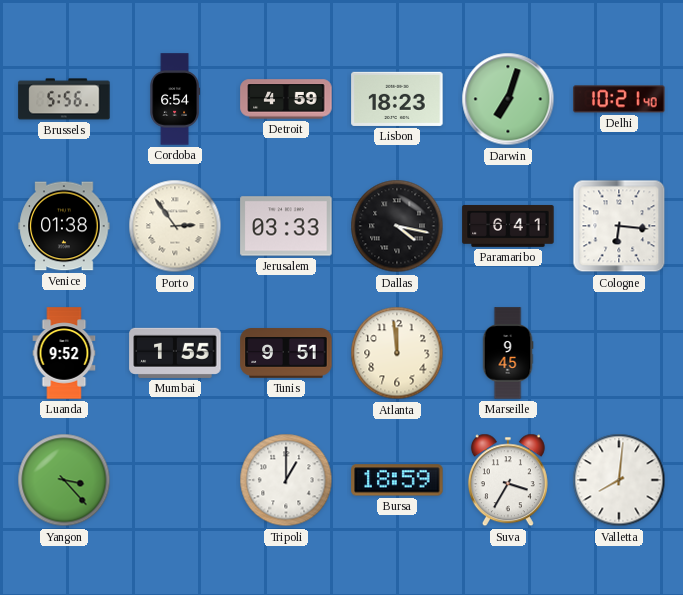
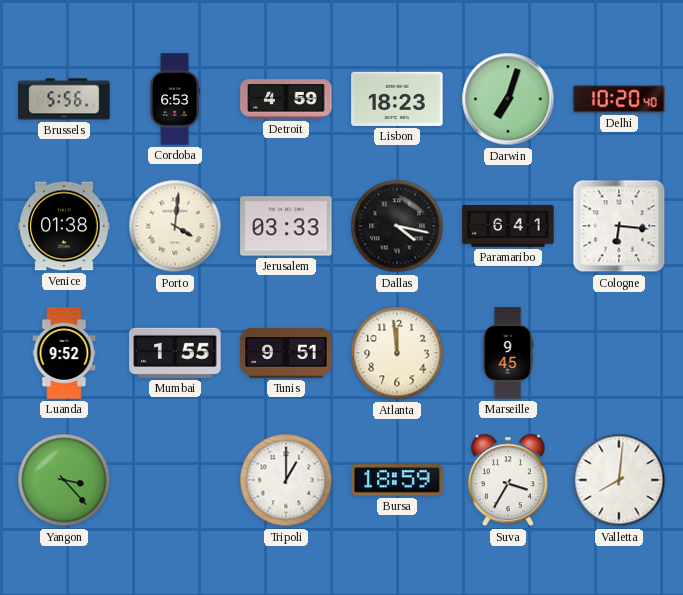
Cordoba: 6:54 -> 6:53
Delhi: 10:21 -> 10:20
Porto: 2:54 -> 4:01
